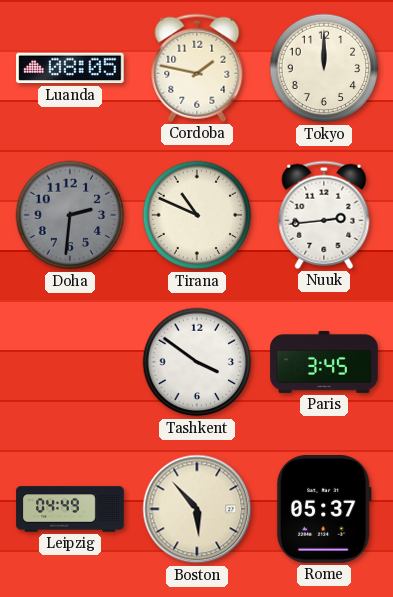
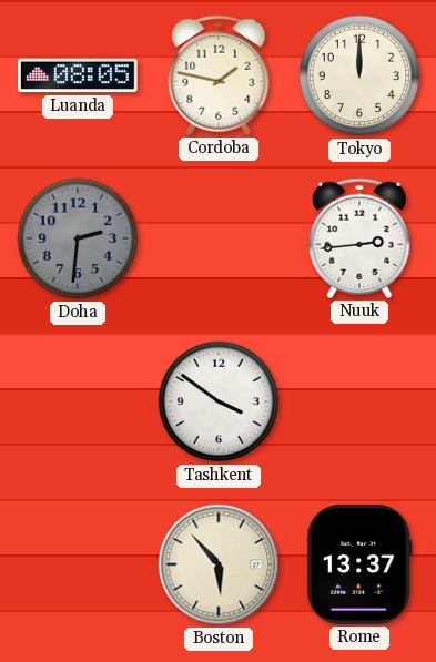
Tirana: 10:49 -> none
Paris: 3:45 -> none
Leipzig: 04:49 -> none
Rome: 05:37 -> 13:37
